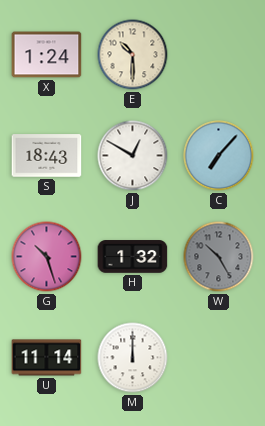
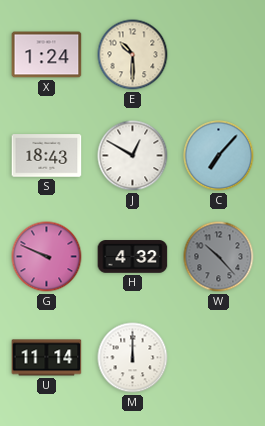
G: 10:27 -> 9:49
H: 1:32 -> 4:32
W: 10:25 -> 10:23
